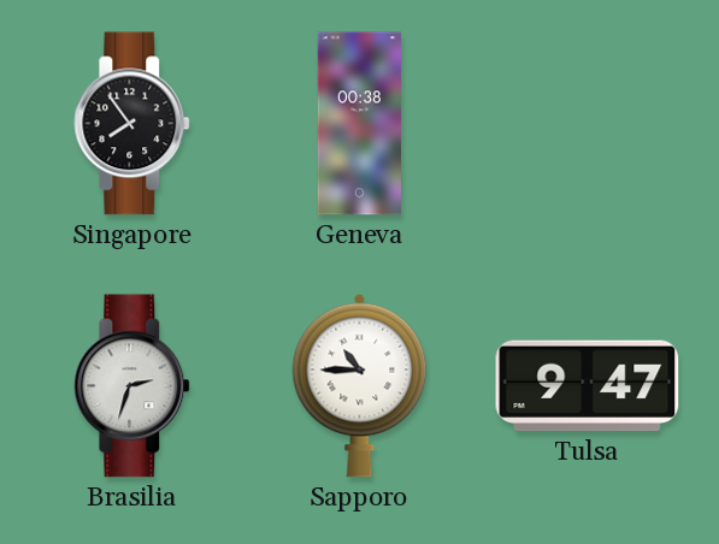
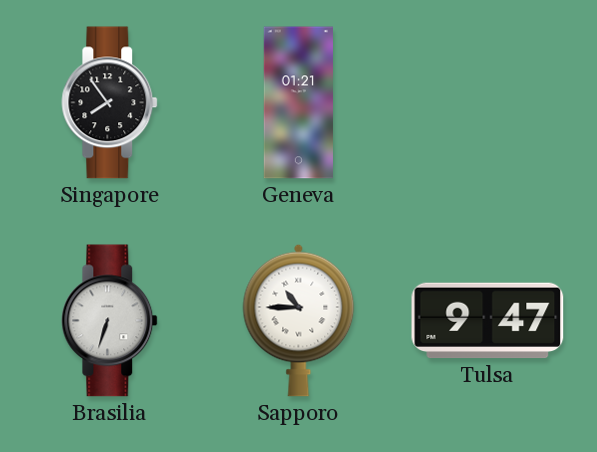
Geneva: 00:38 -> 01:21
Brasilia: 2:33 -> 6:33
